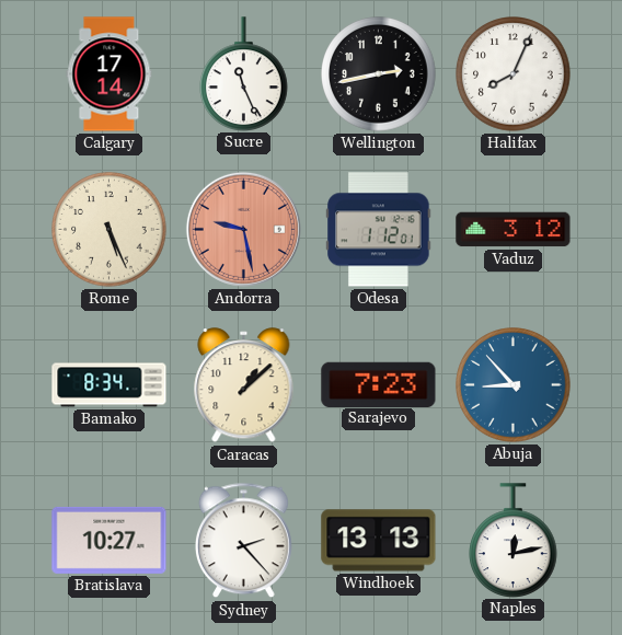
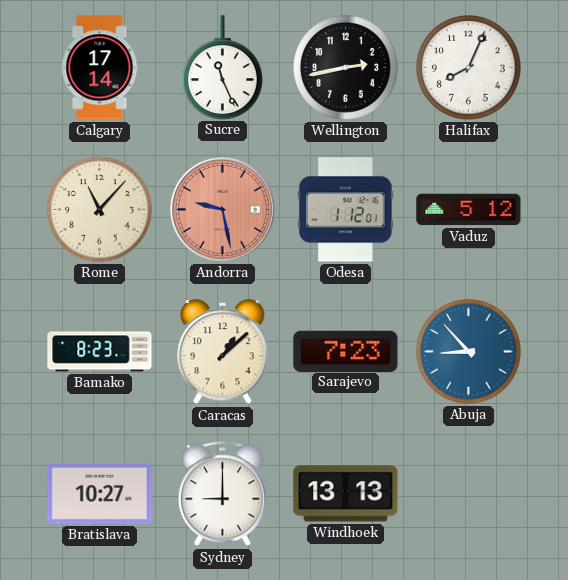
Rome: 5:26 -> 11:07
Vaduz: 3:12 -> 5:12
Bamako: 8:34 -> 8:23
Sydney: 2:23 -> 9:00
Naples: 12:13 -> none
